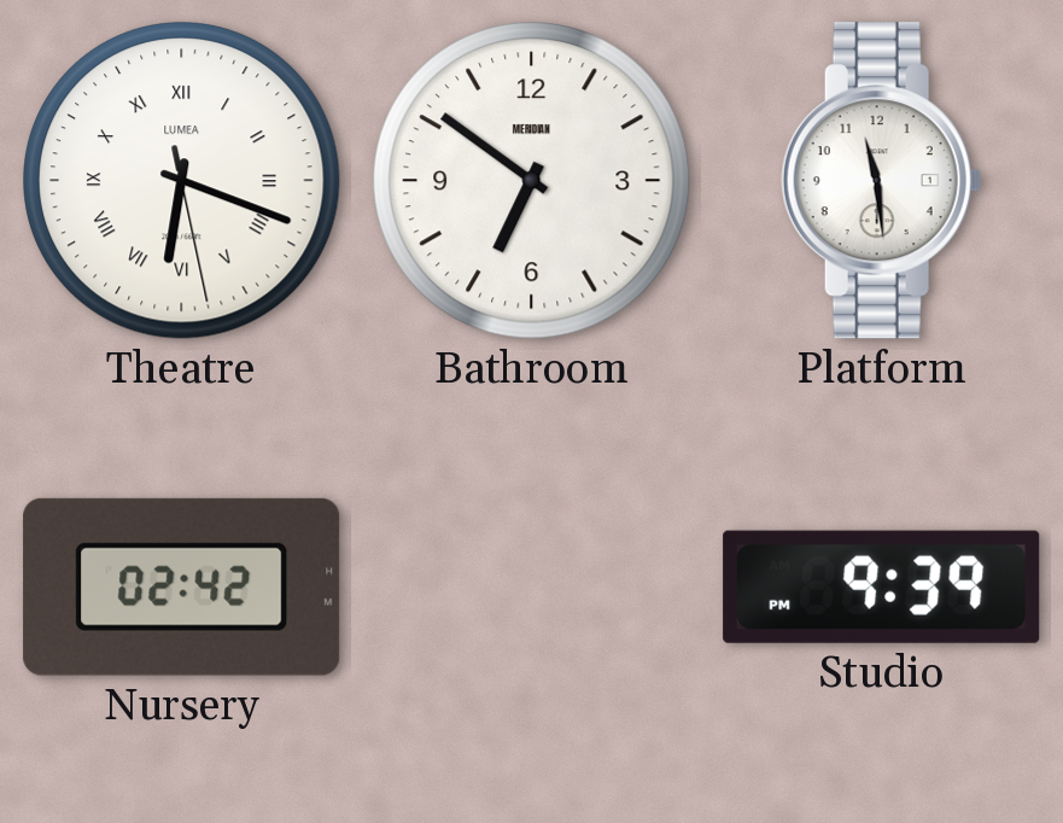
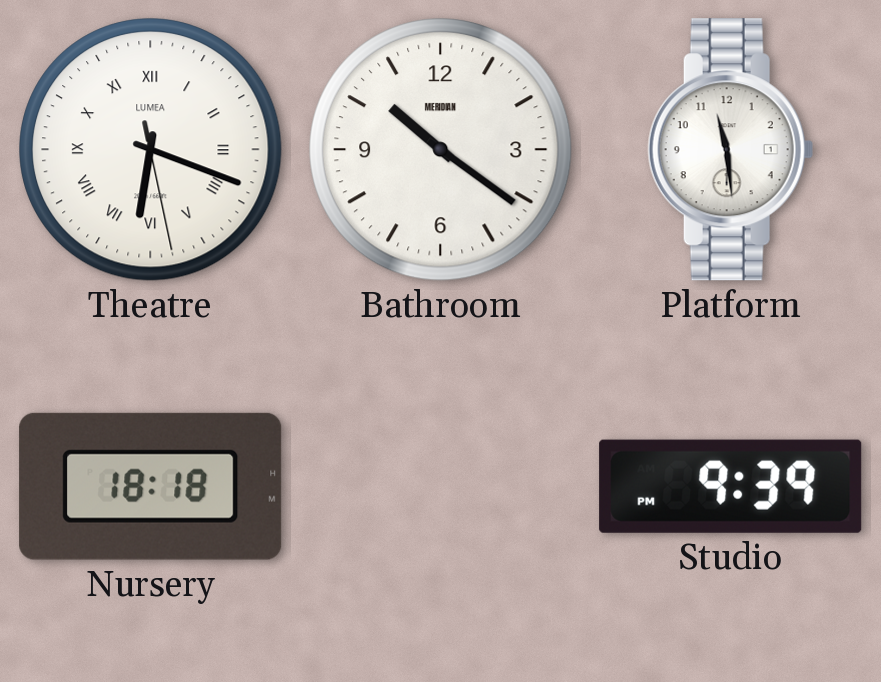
Bathroom: 6:51 -> 10:21
Nursery: 02:42 -> 18:18
